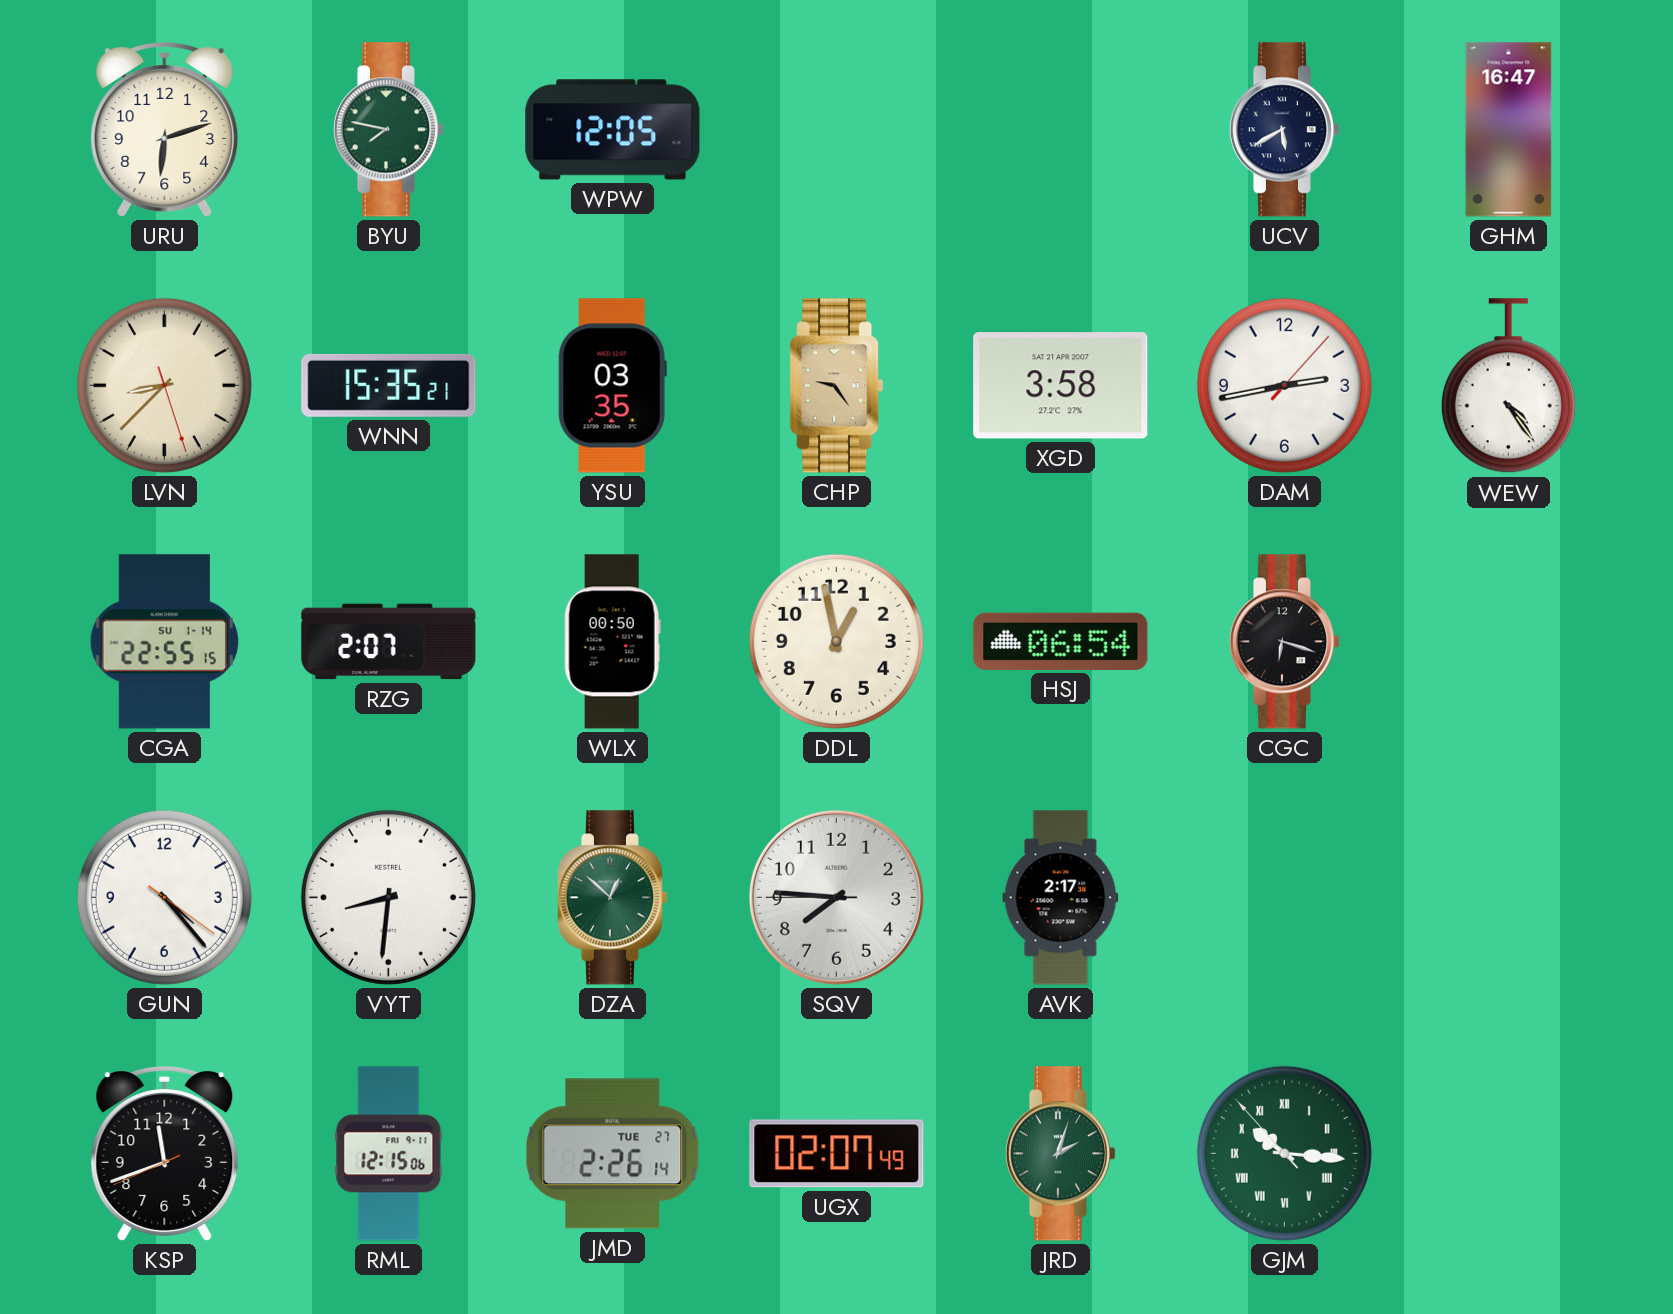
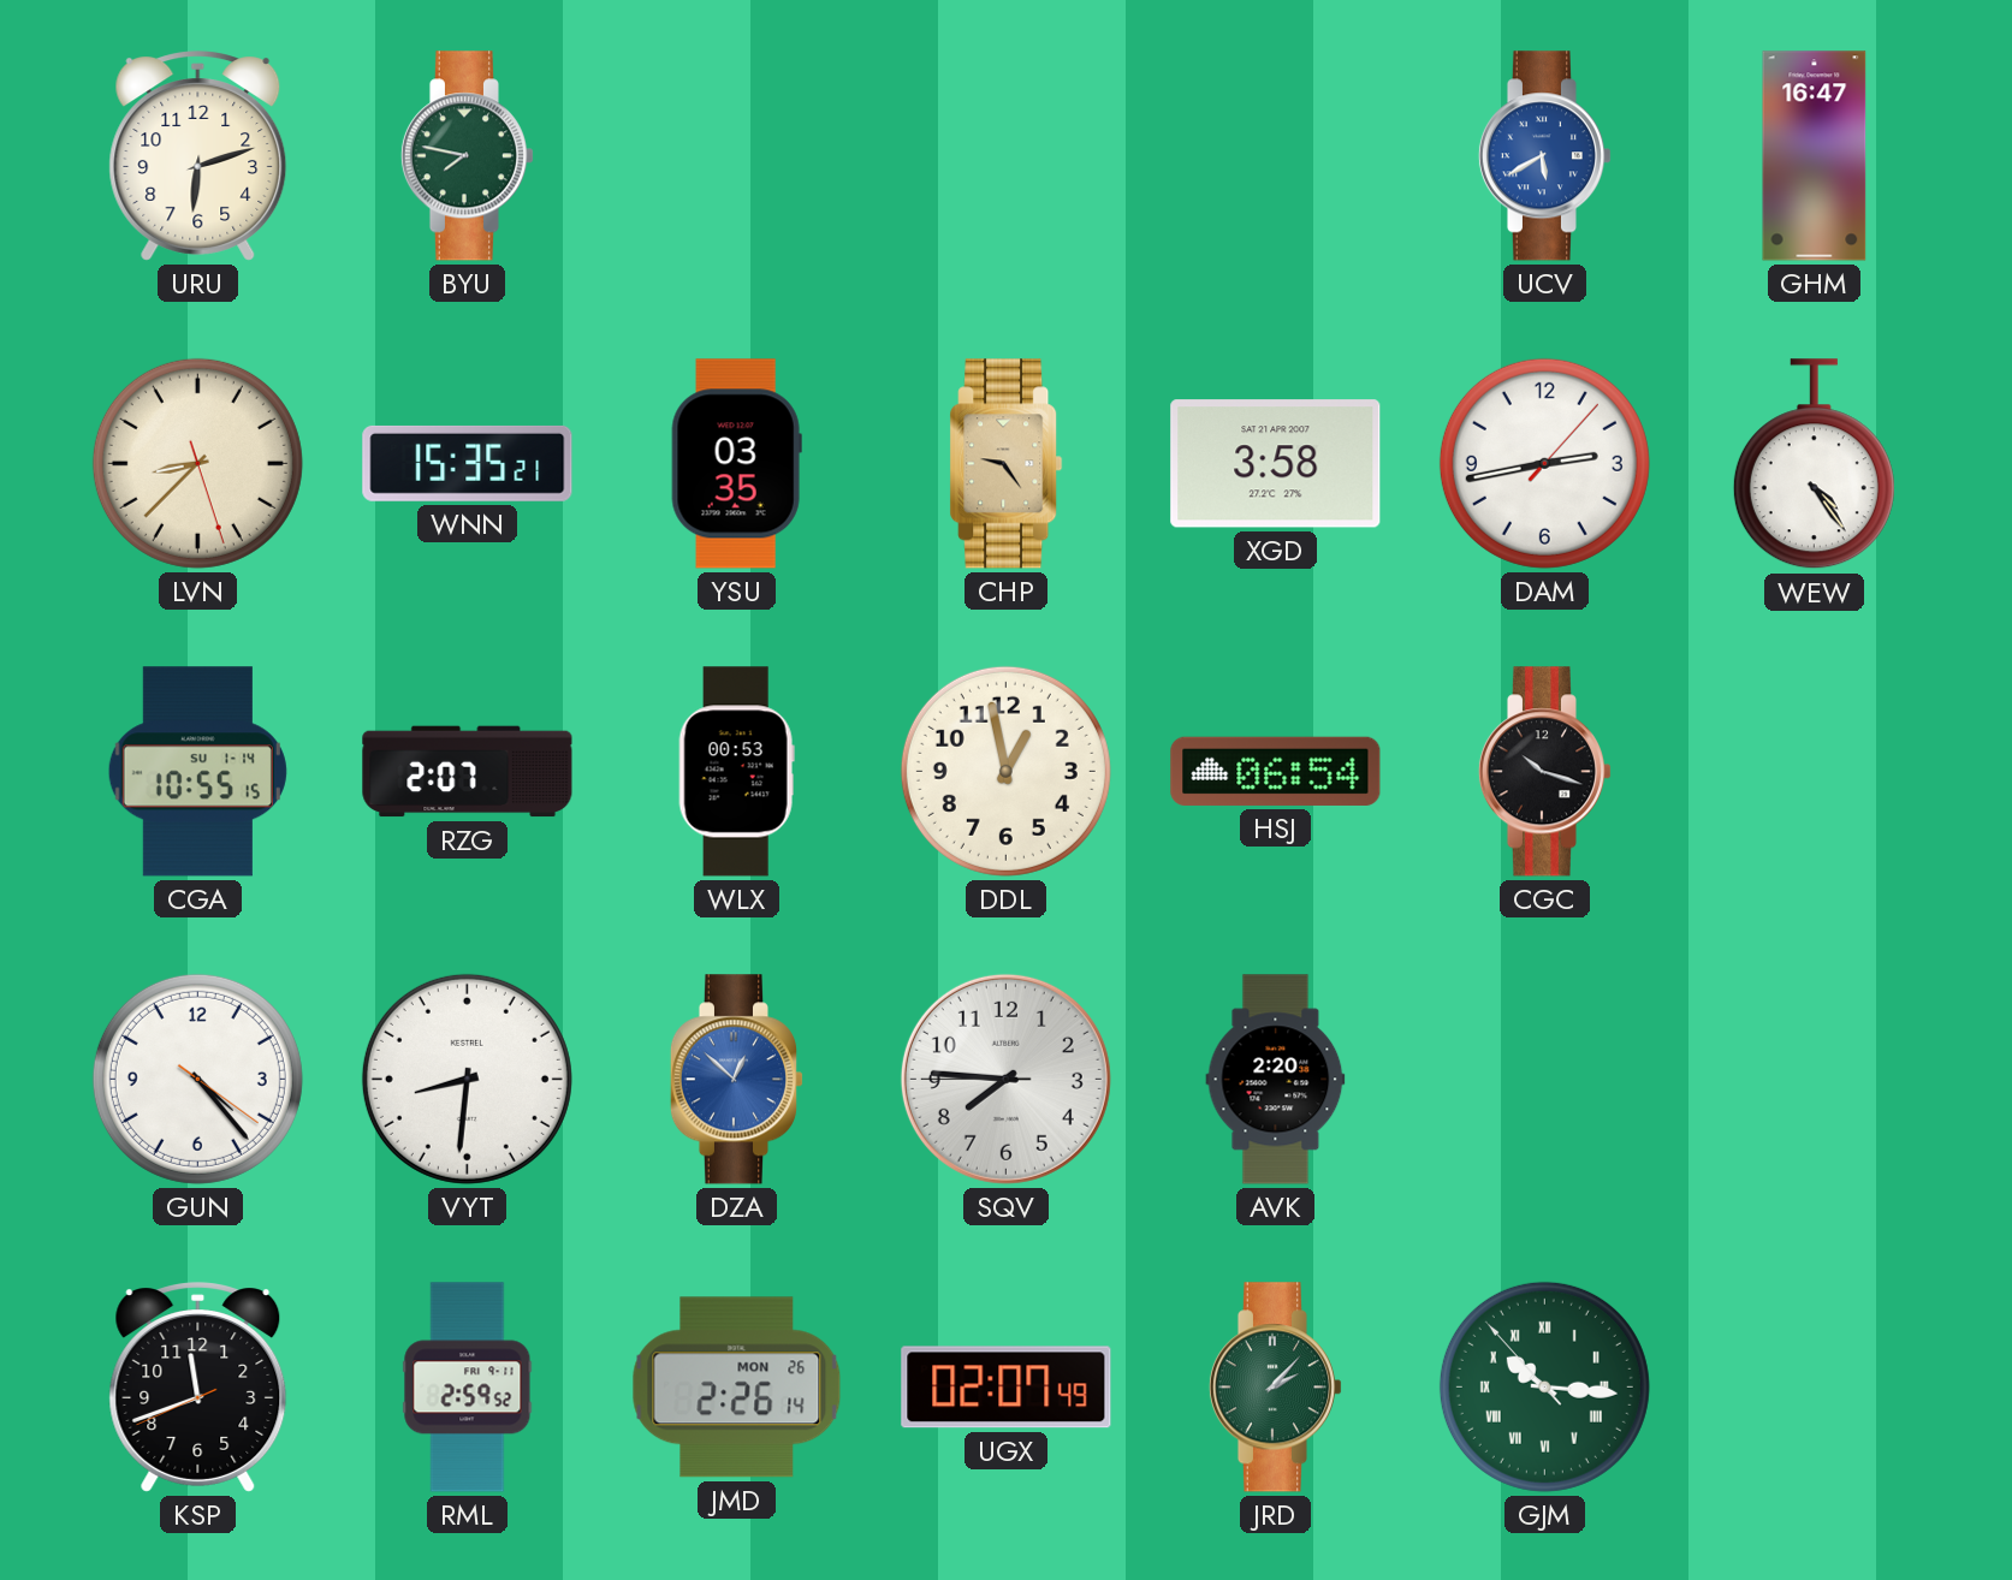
WPW: 12:05 -> none
UCV dial: navy -> blue
CGA: 22:55 -> 10:55
WLX: 00:50 -> 00:53
CGC: 6:18 -> 10:18
DZA dial: green -> blue
AVK: 2:17 -> 2:20
RML: 12:15 -> 2:59
JMD date: TUE 27 -> MON 26
JRD: 2:03 -> 2:07
